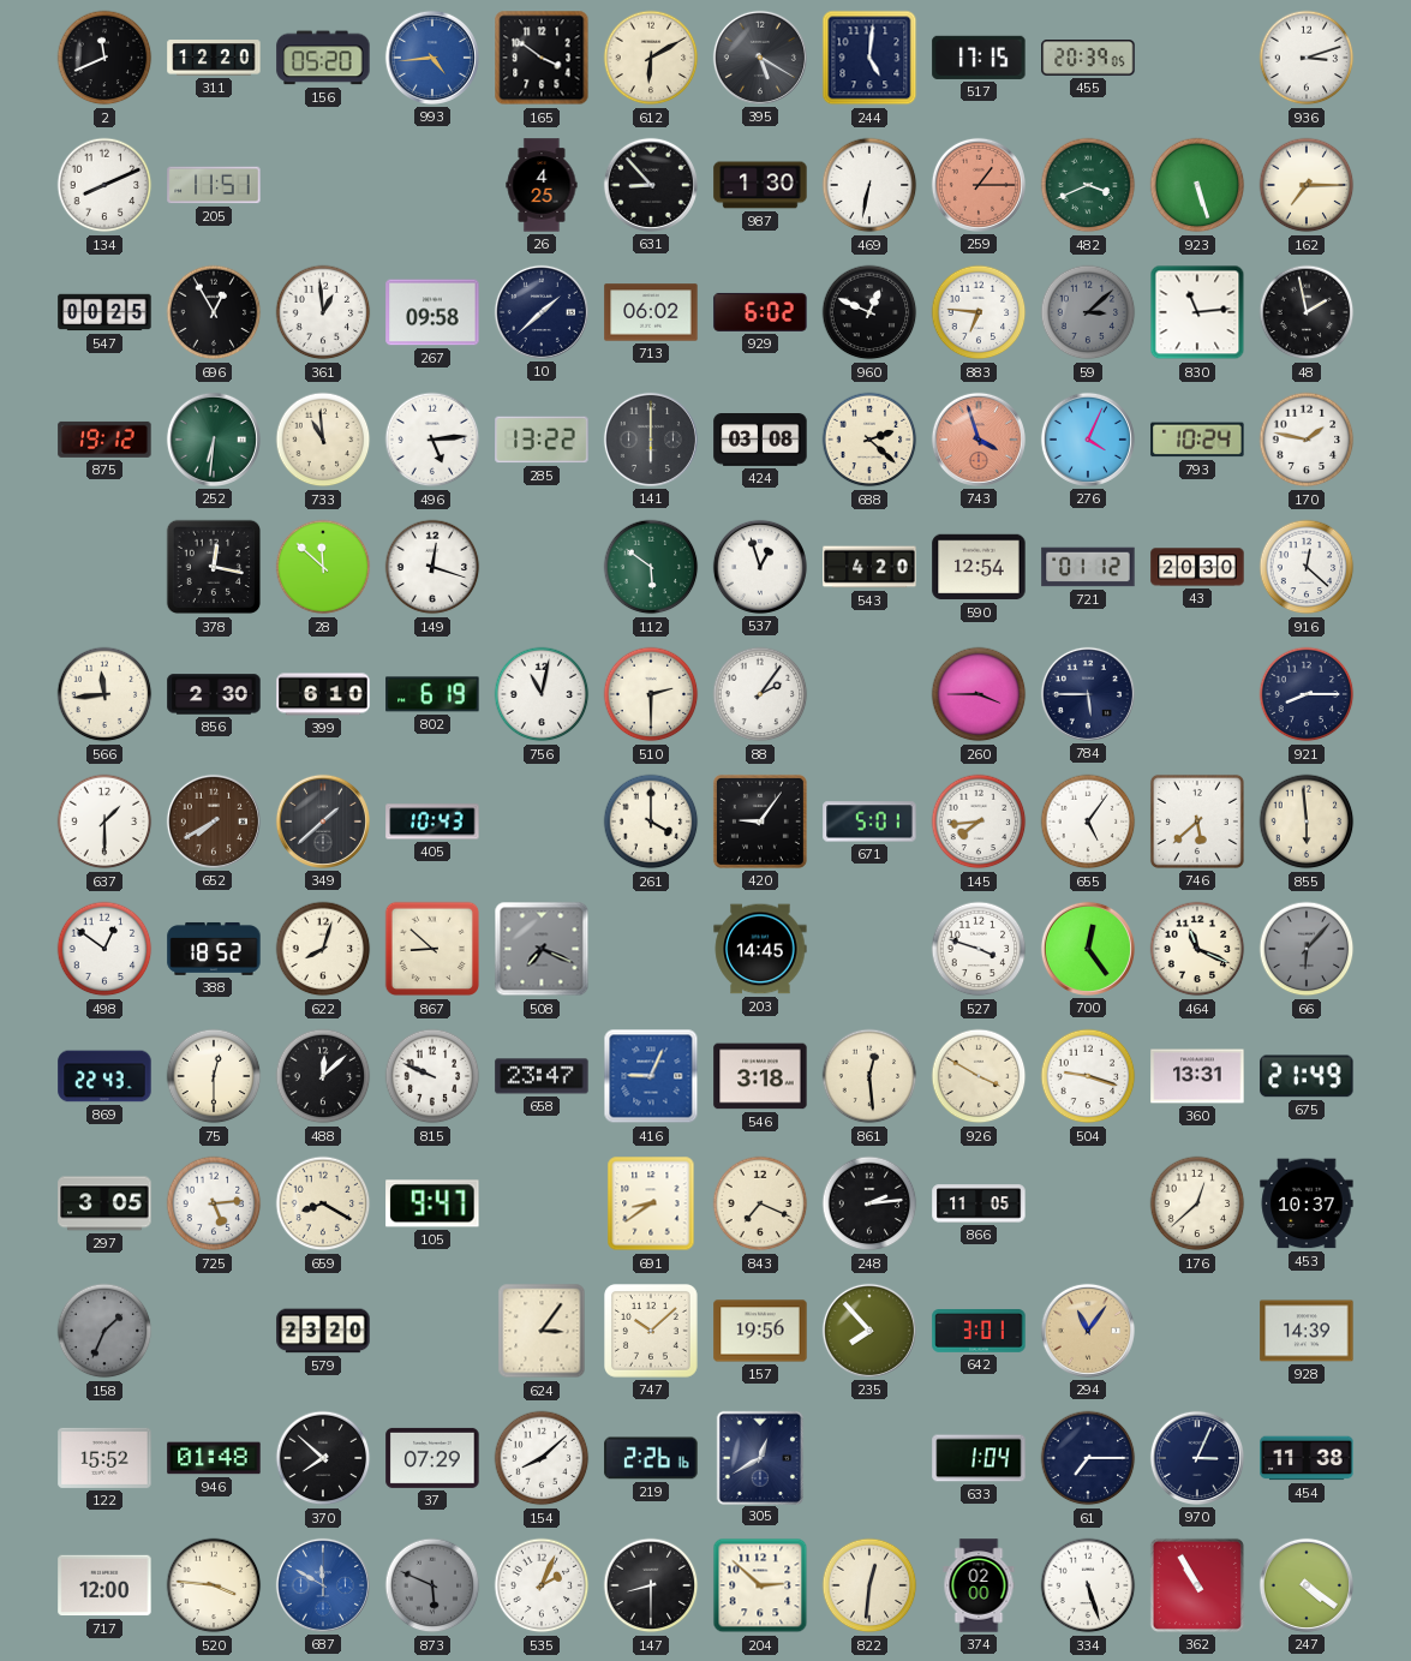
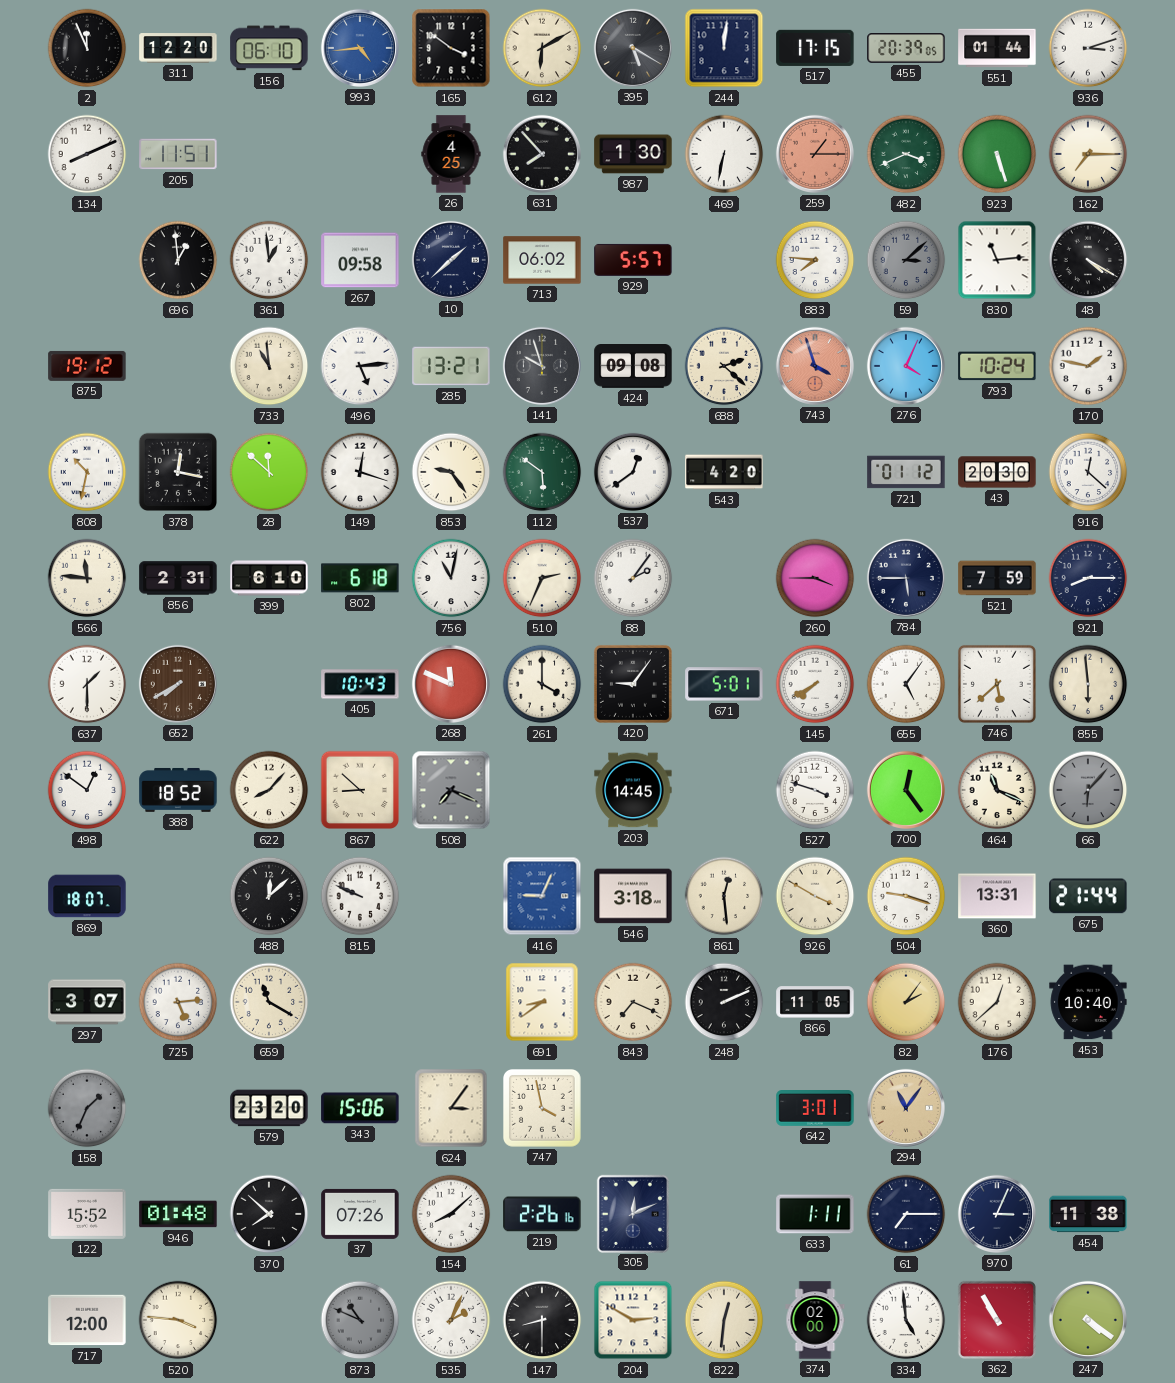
2: 11:41 -> 11:56
156: 05:20 -> 06:10
244: 5:01 -> 12:01
551: none -> 01:44
631: 8:53 -> 7:53
547: 00:25 -> none
696: 12:55 -> 12:59
929: 6:02 -> 5:57
960: 12:49 -> none
883: 6:46 -> 7:46
48: 1:58 -> 4:20
252: 6:31 -> none
285: 13:22 -> 13:21
141: 6:00 -> 9:57
424: 03:08 -> 09:08
808: none -> 10:32
853: none -> 9:24
537: 12:57 -> 12:39
590: 12:54 -> none
566: 11:44 -> 11:46
856: 2:30 -> 2:31
802: 6:19 -> 6:18
510: 2:30 -> 2:34
521: none -> 7:59
349: 1:38 -> none
268: none -> 11:49
145: 7:44 -> 7:40
622: 8:03 -> 8:07
869: 22:43 -> 18:07
75: 12:30 -> none
658: 23:47 -> none
675: 21:49 -> 21:44
297: 3:05 -> 3:07
659: 8:20 -> 11:20
105: 9:47 -> none
248: 2:14 -> 2:11
82: none -> 2:06
453: 10:37 -> 10:40
343: none -> 15:06
747: 10:08 -> 3:58
157: 19:56 -> none
235: 7:53 -> none
928: 14:39 -> none
37: 07:29 -> 07:26
305: 12:40 -> 12:11
633: 1:04 -> 1:11
687: 11:50 -> none
873: 5:49 -> 10:49
204: 2:52 -> 2:50
334: 5:27 -> 4:59
